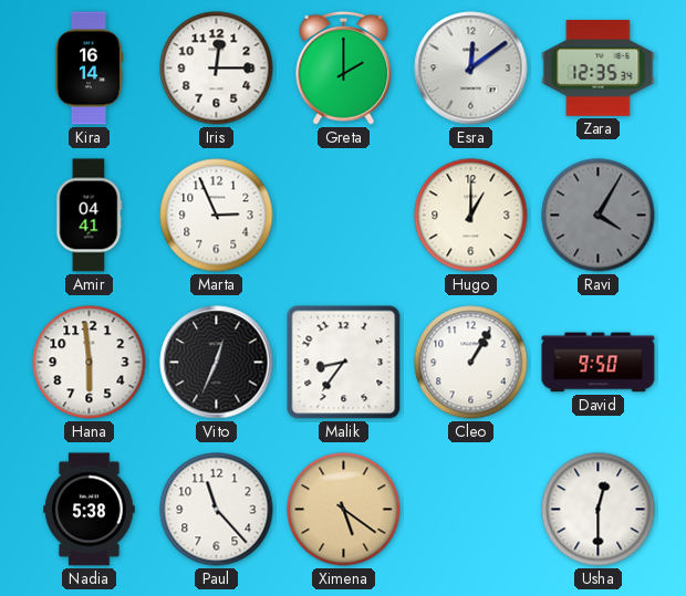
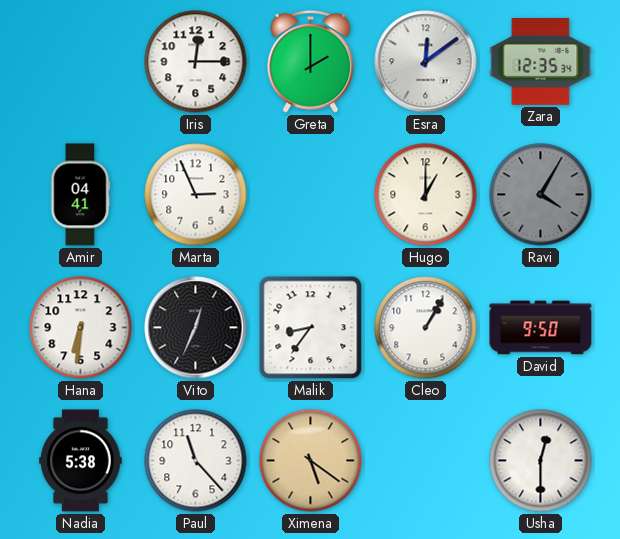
Kira: 16:14 -> none
Hana: 5:59 -> 6:31
